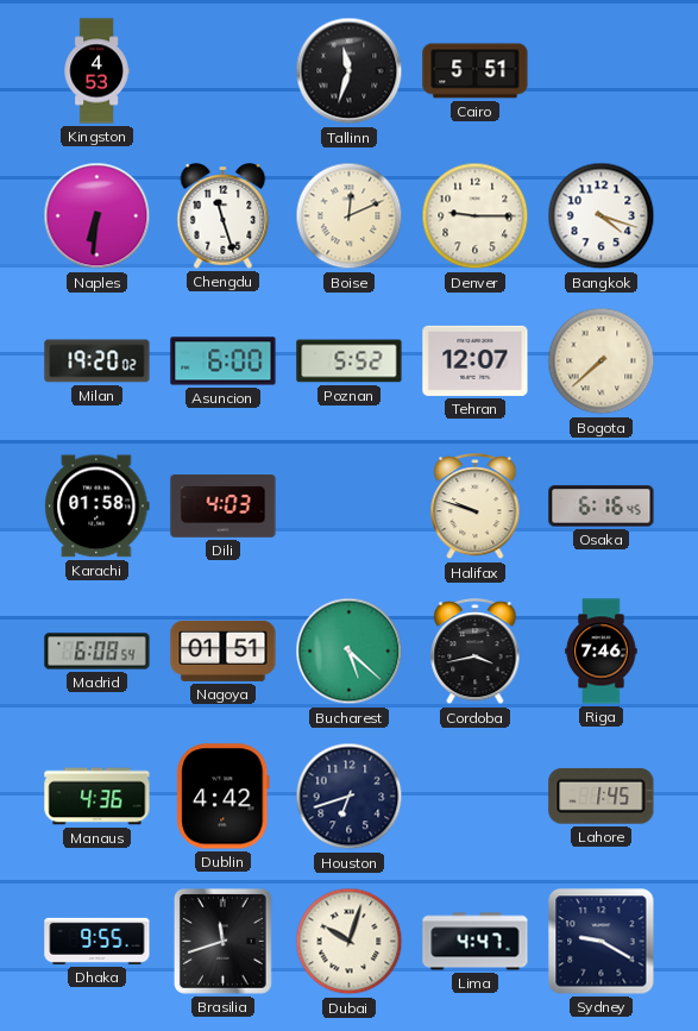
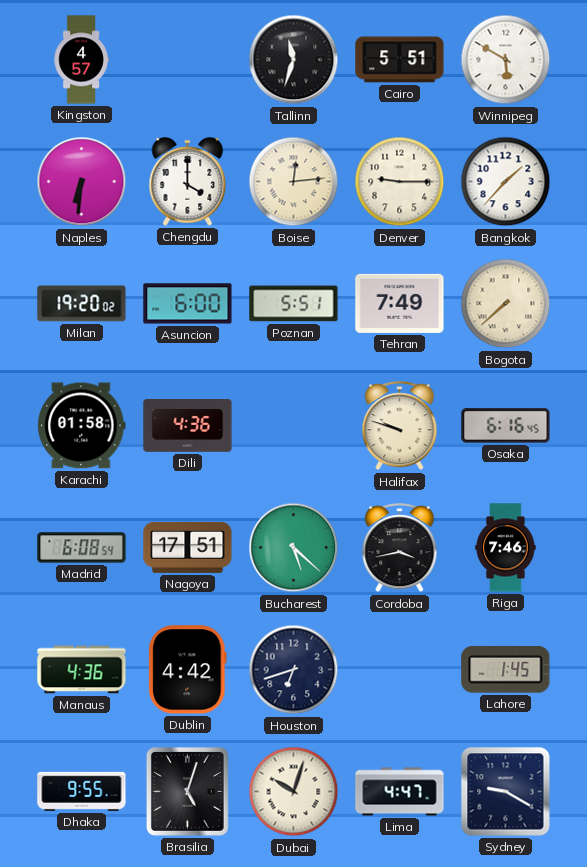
Kingston: 4:53 -> 4:57
Winnipeg: none -> 5:50
Chengdu: 11:27 -> 4:00
Boise: 12:11 -> 12:14
Bangkok: 4:18 -> 1:37
Poznan: 5:52 -> 5:51
Tehran: 12:07 -> 7:49
Dili: 4:03 -> 4:36
Nagoya: 01:51 -> 17:51
Brasilia: 11:42 -> 5:03
